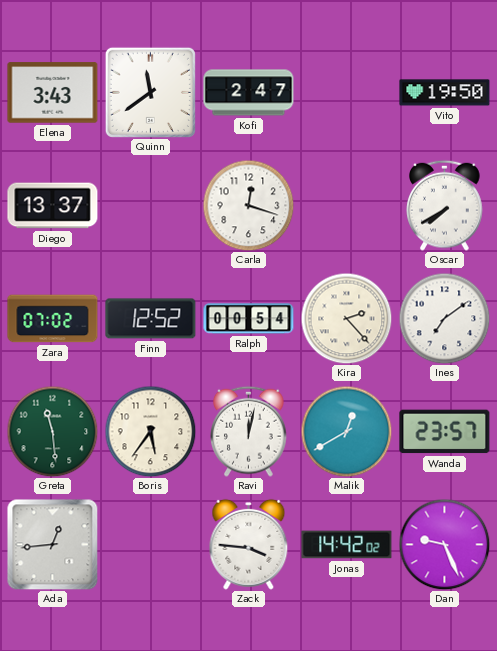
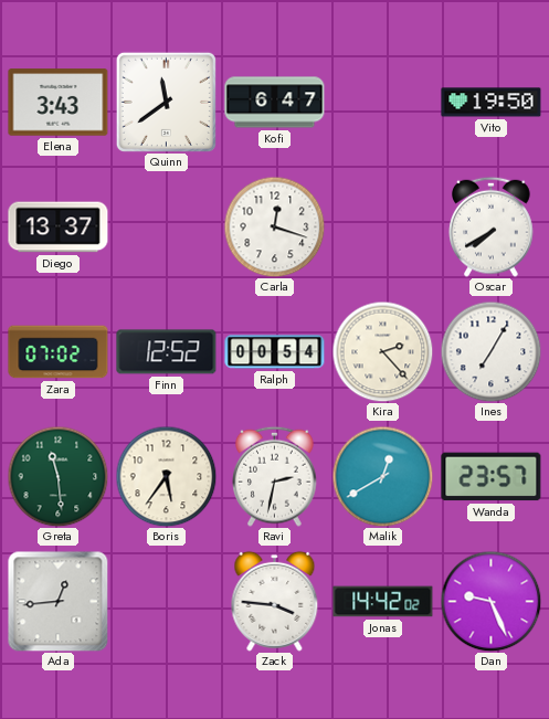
Kofi: 2:47 -> 6:47
Ines: 7:09 -> 7:05
Ravi: 12:02 -> 2:32
